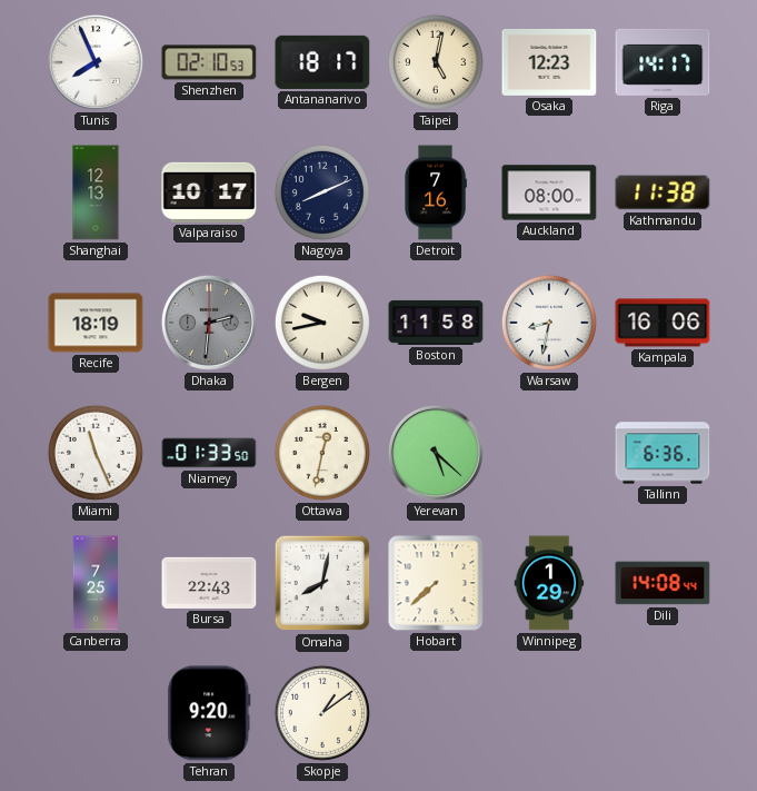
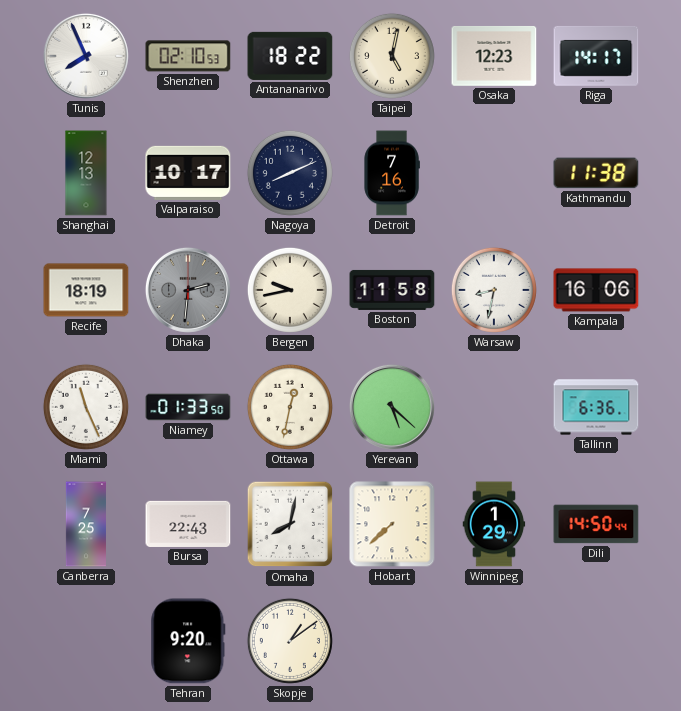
Antananarivo: 18:17 -> 18:22
Auckland: 08:00 -> none
Dili: 14:08 -> 14:50
